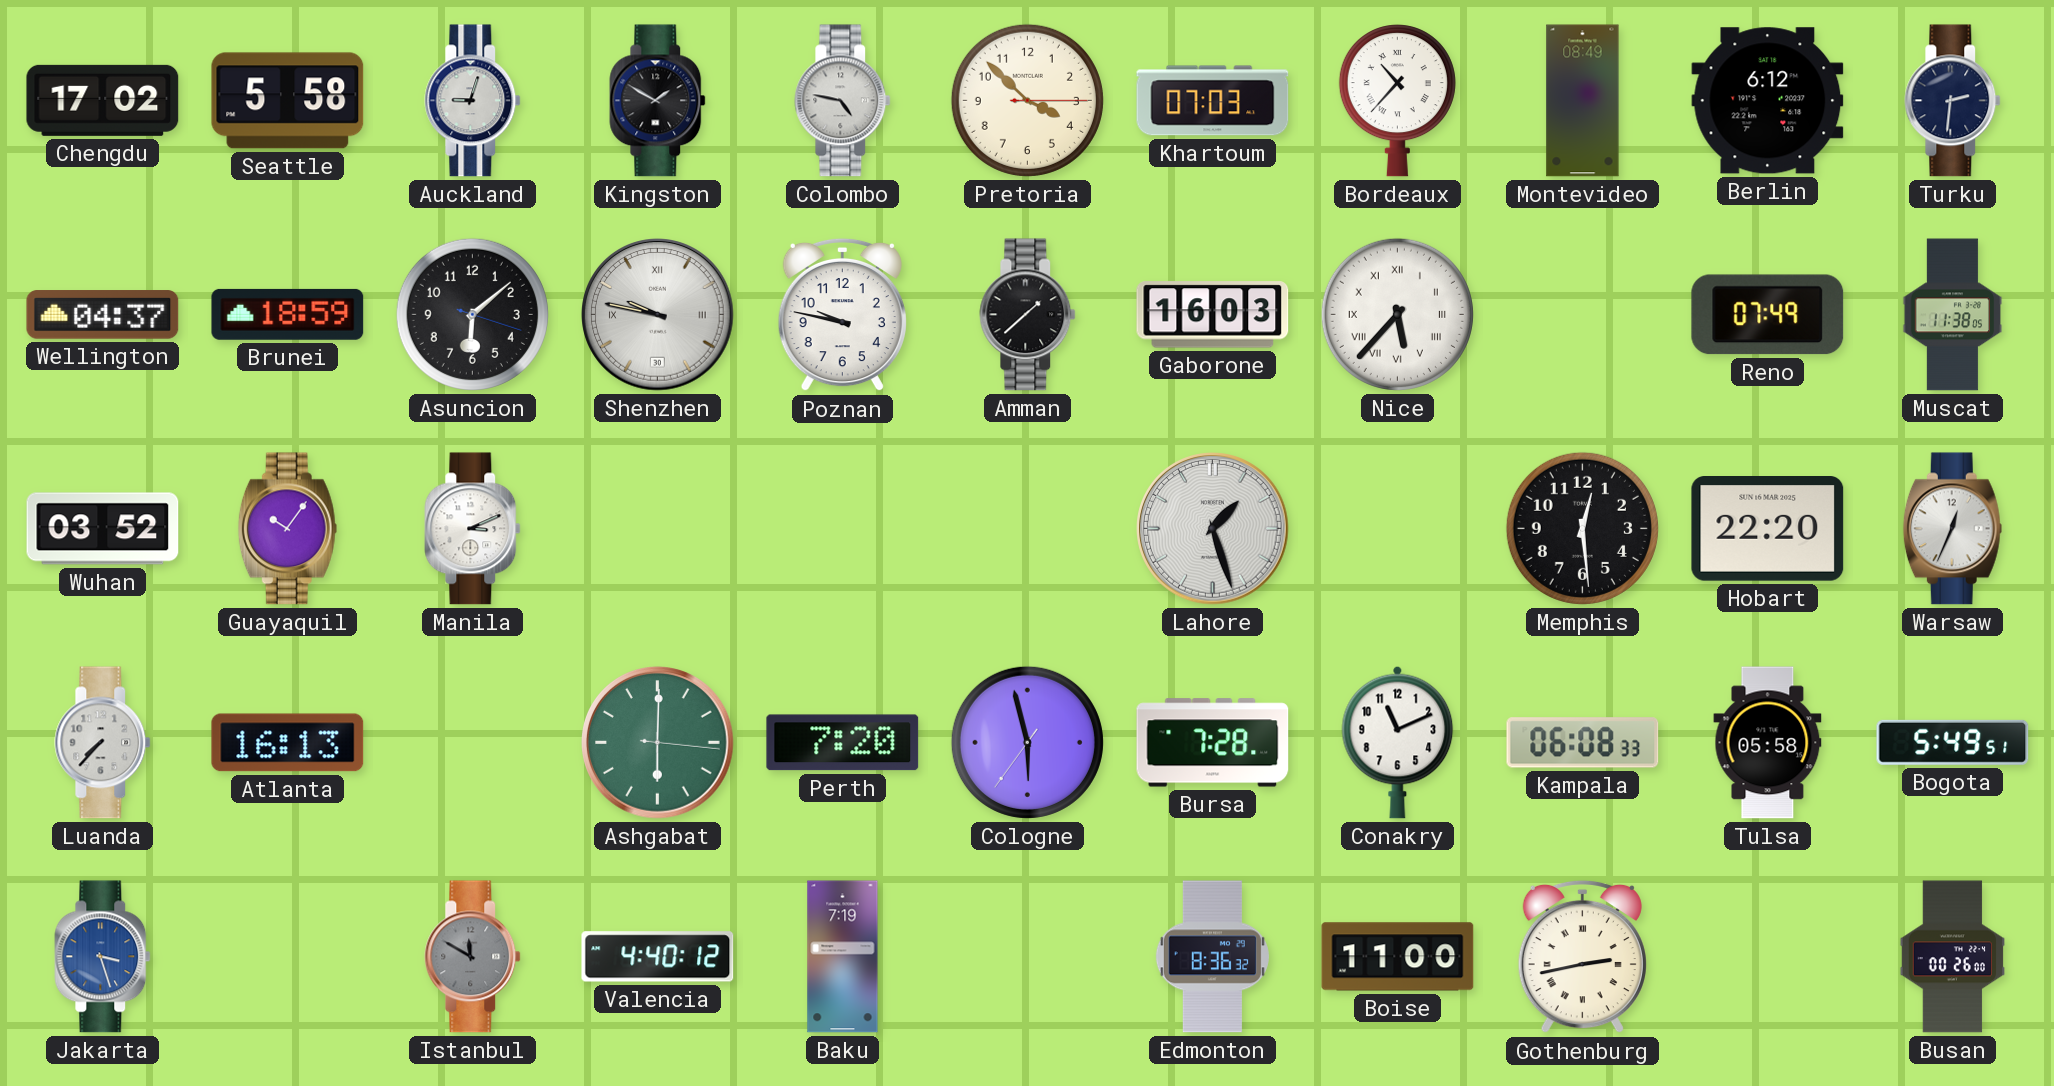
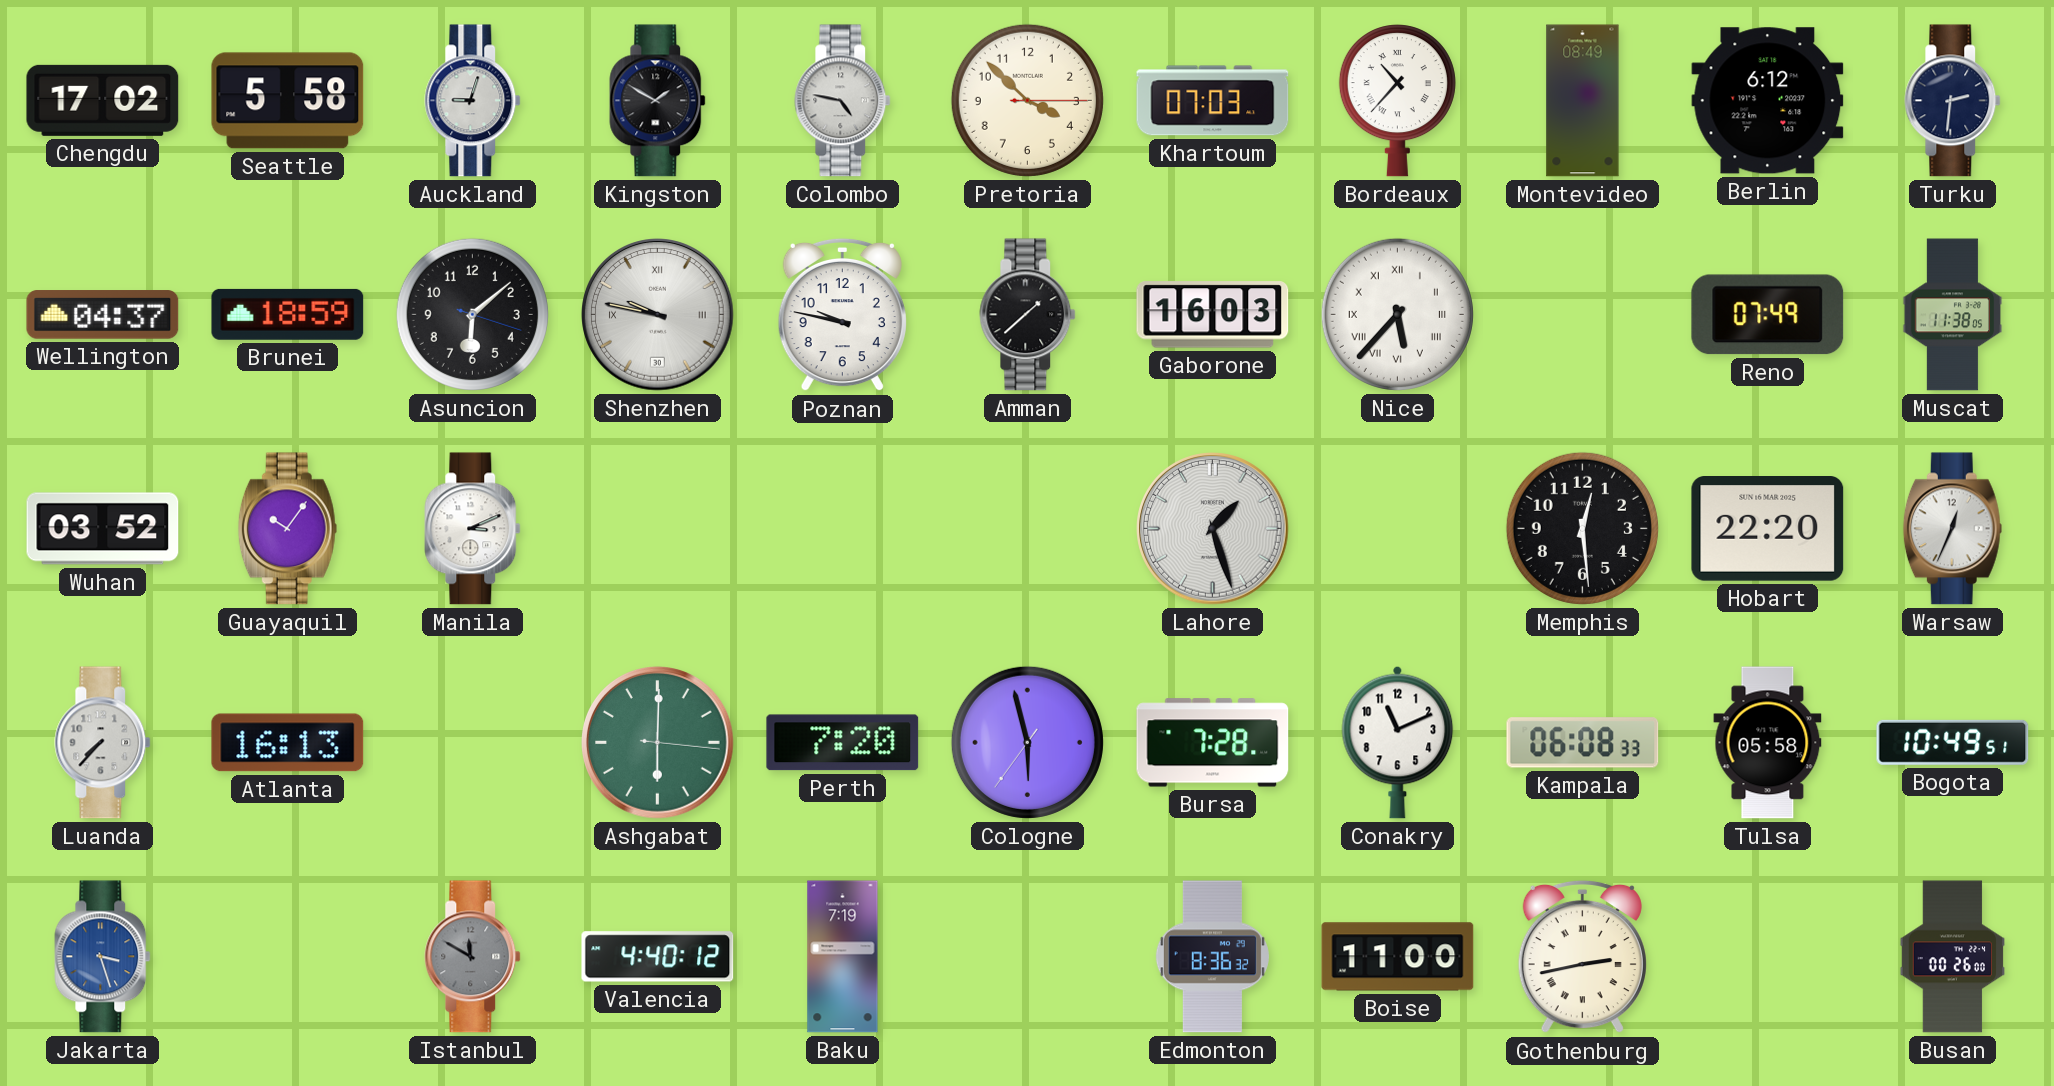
Bogota: 5:49 -> 10:49
